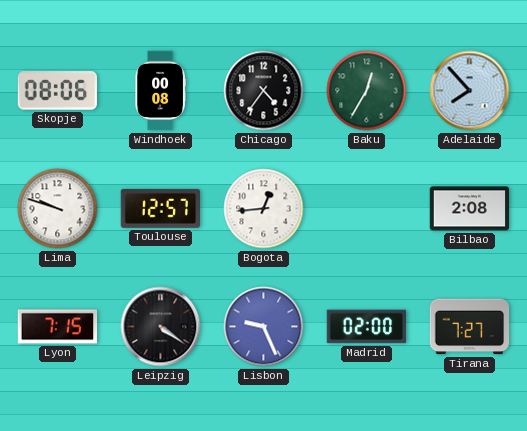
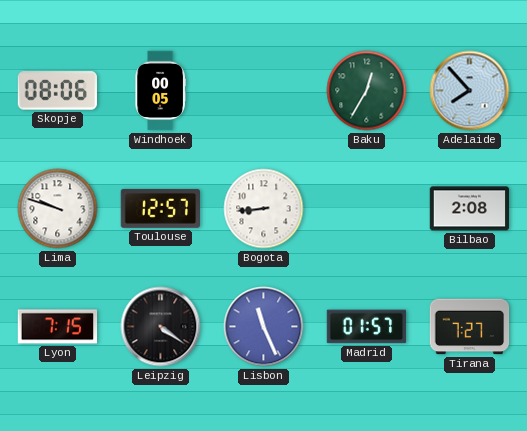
Windhoek: 00:08 -> 00:05
Chicago: 4:36 -> none
Bogota: 12:44 -> 8:44
Lisbon: 9:26 -> 11:26
Madrid: 02:00 -> 01:57
